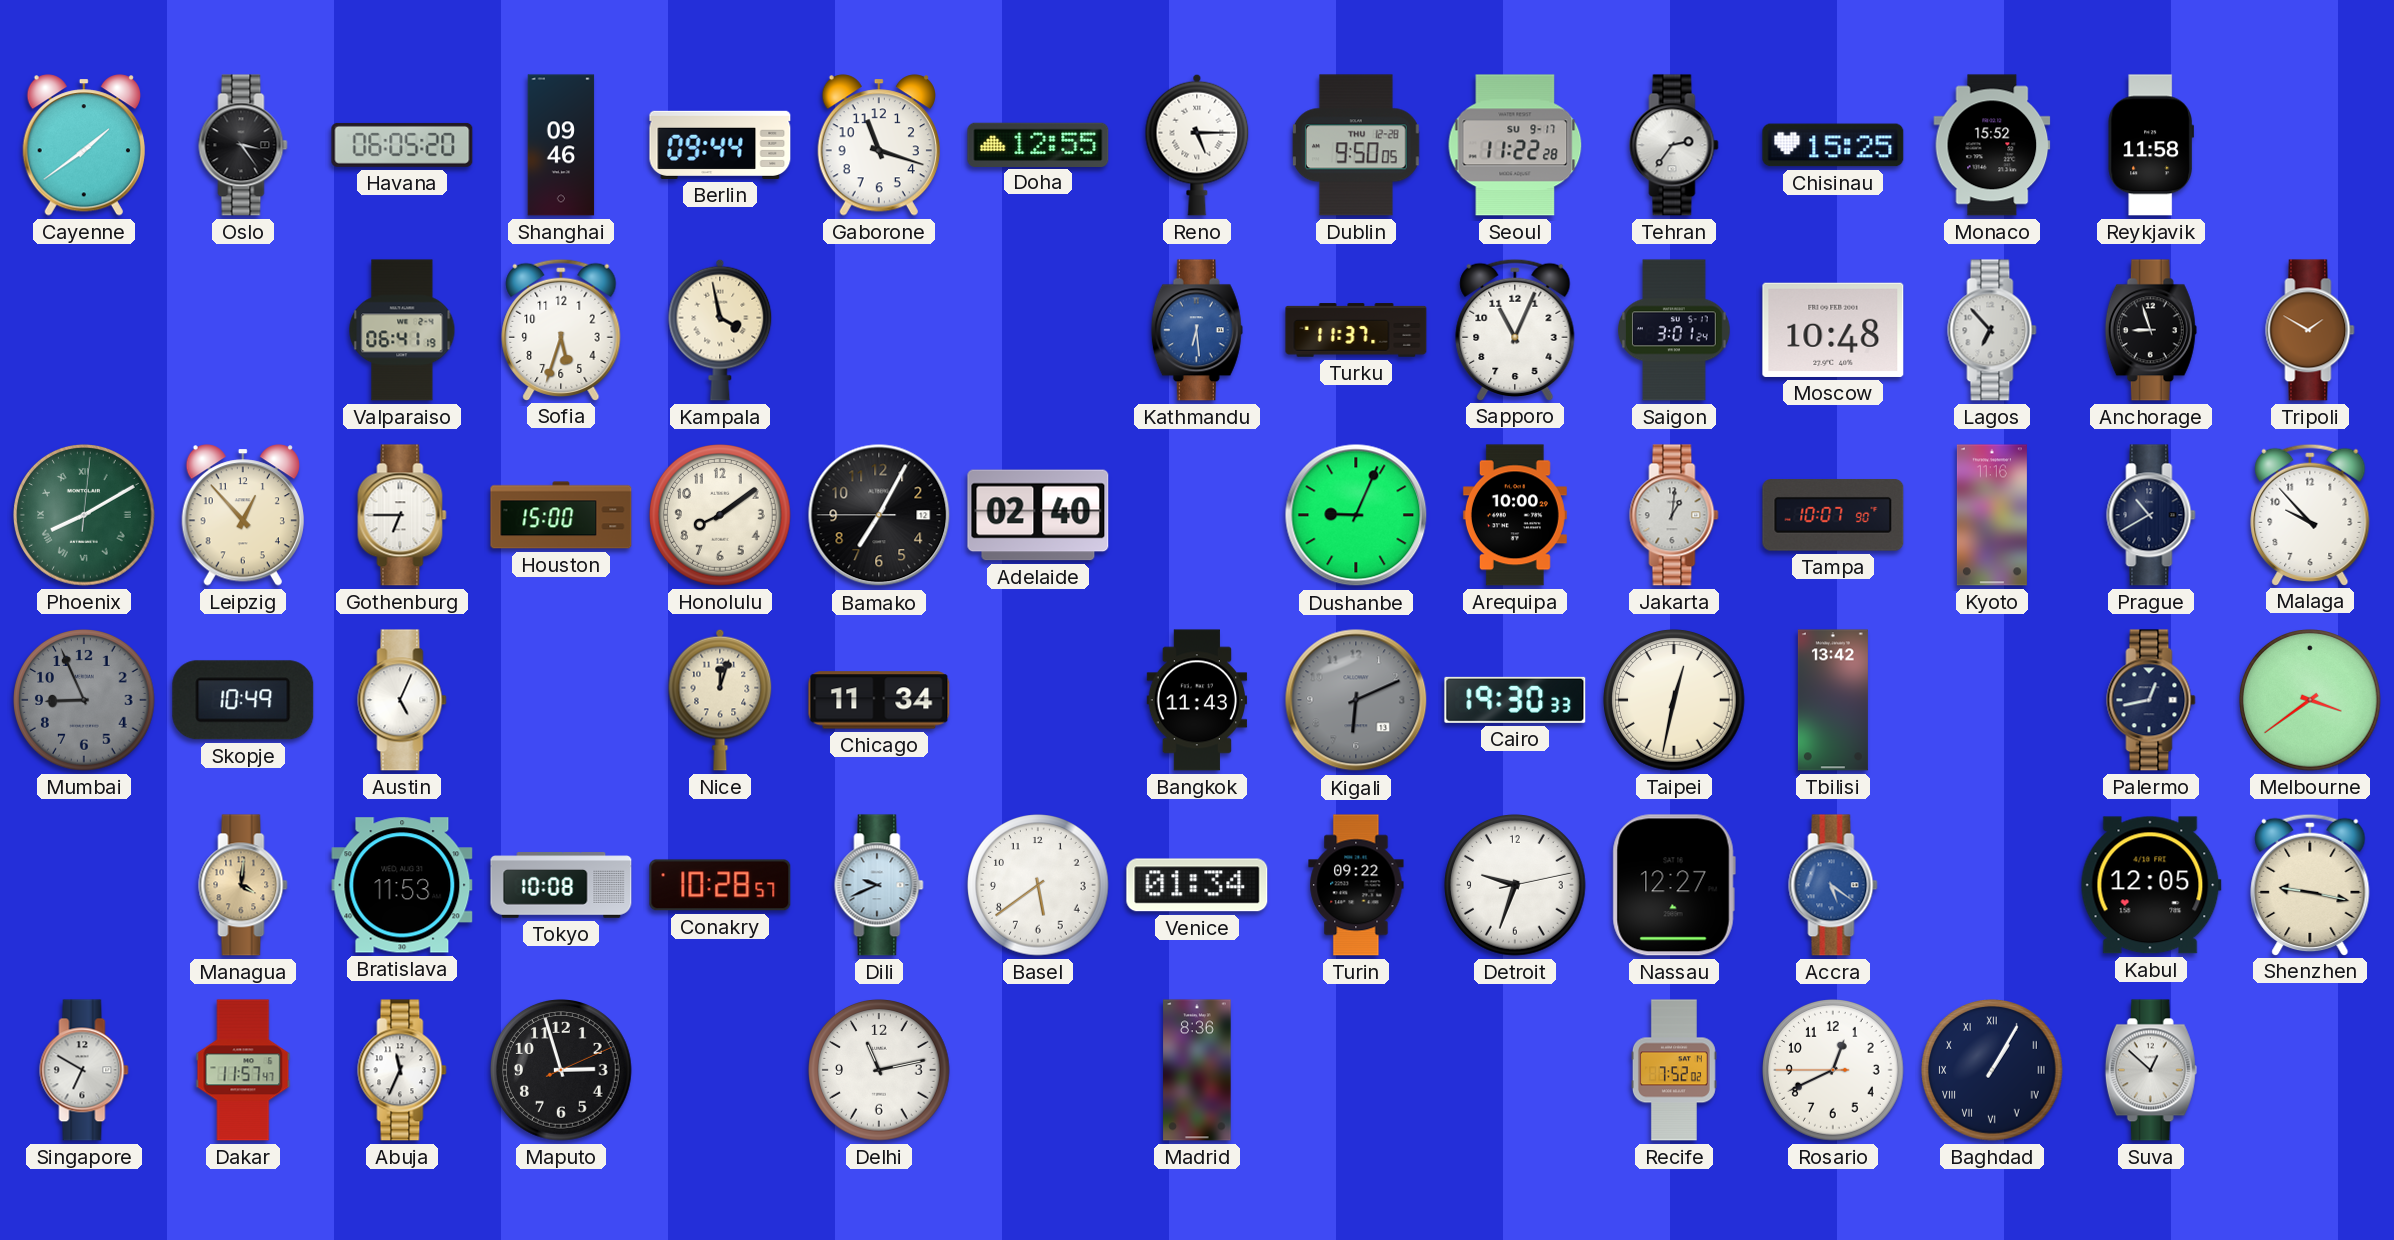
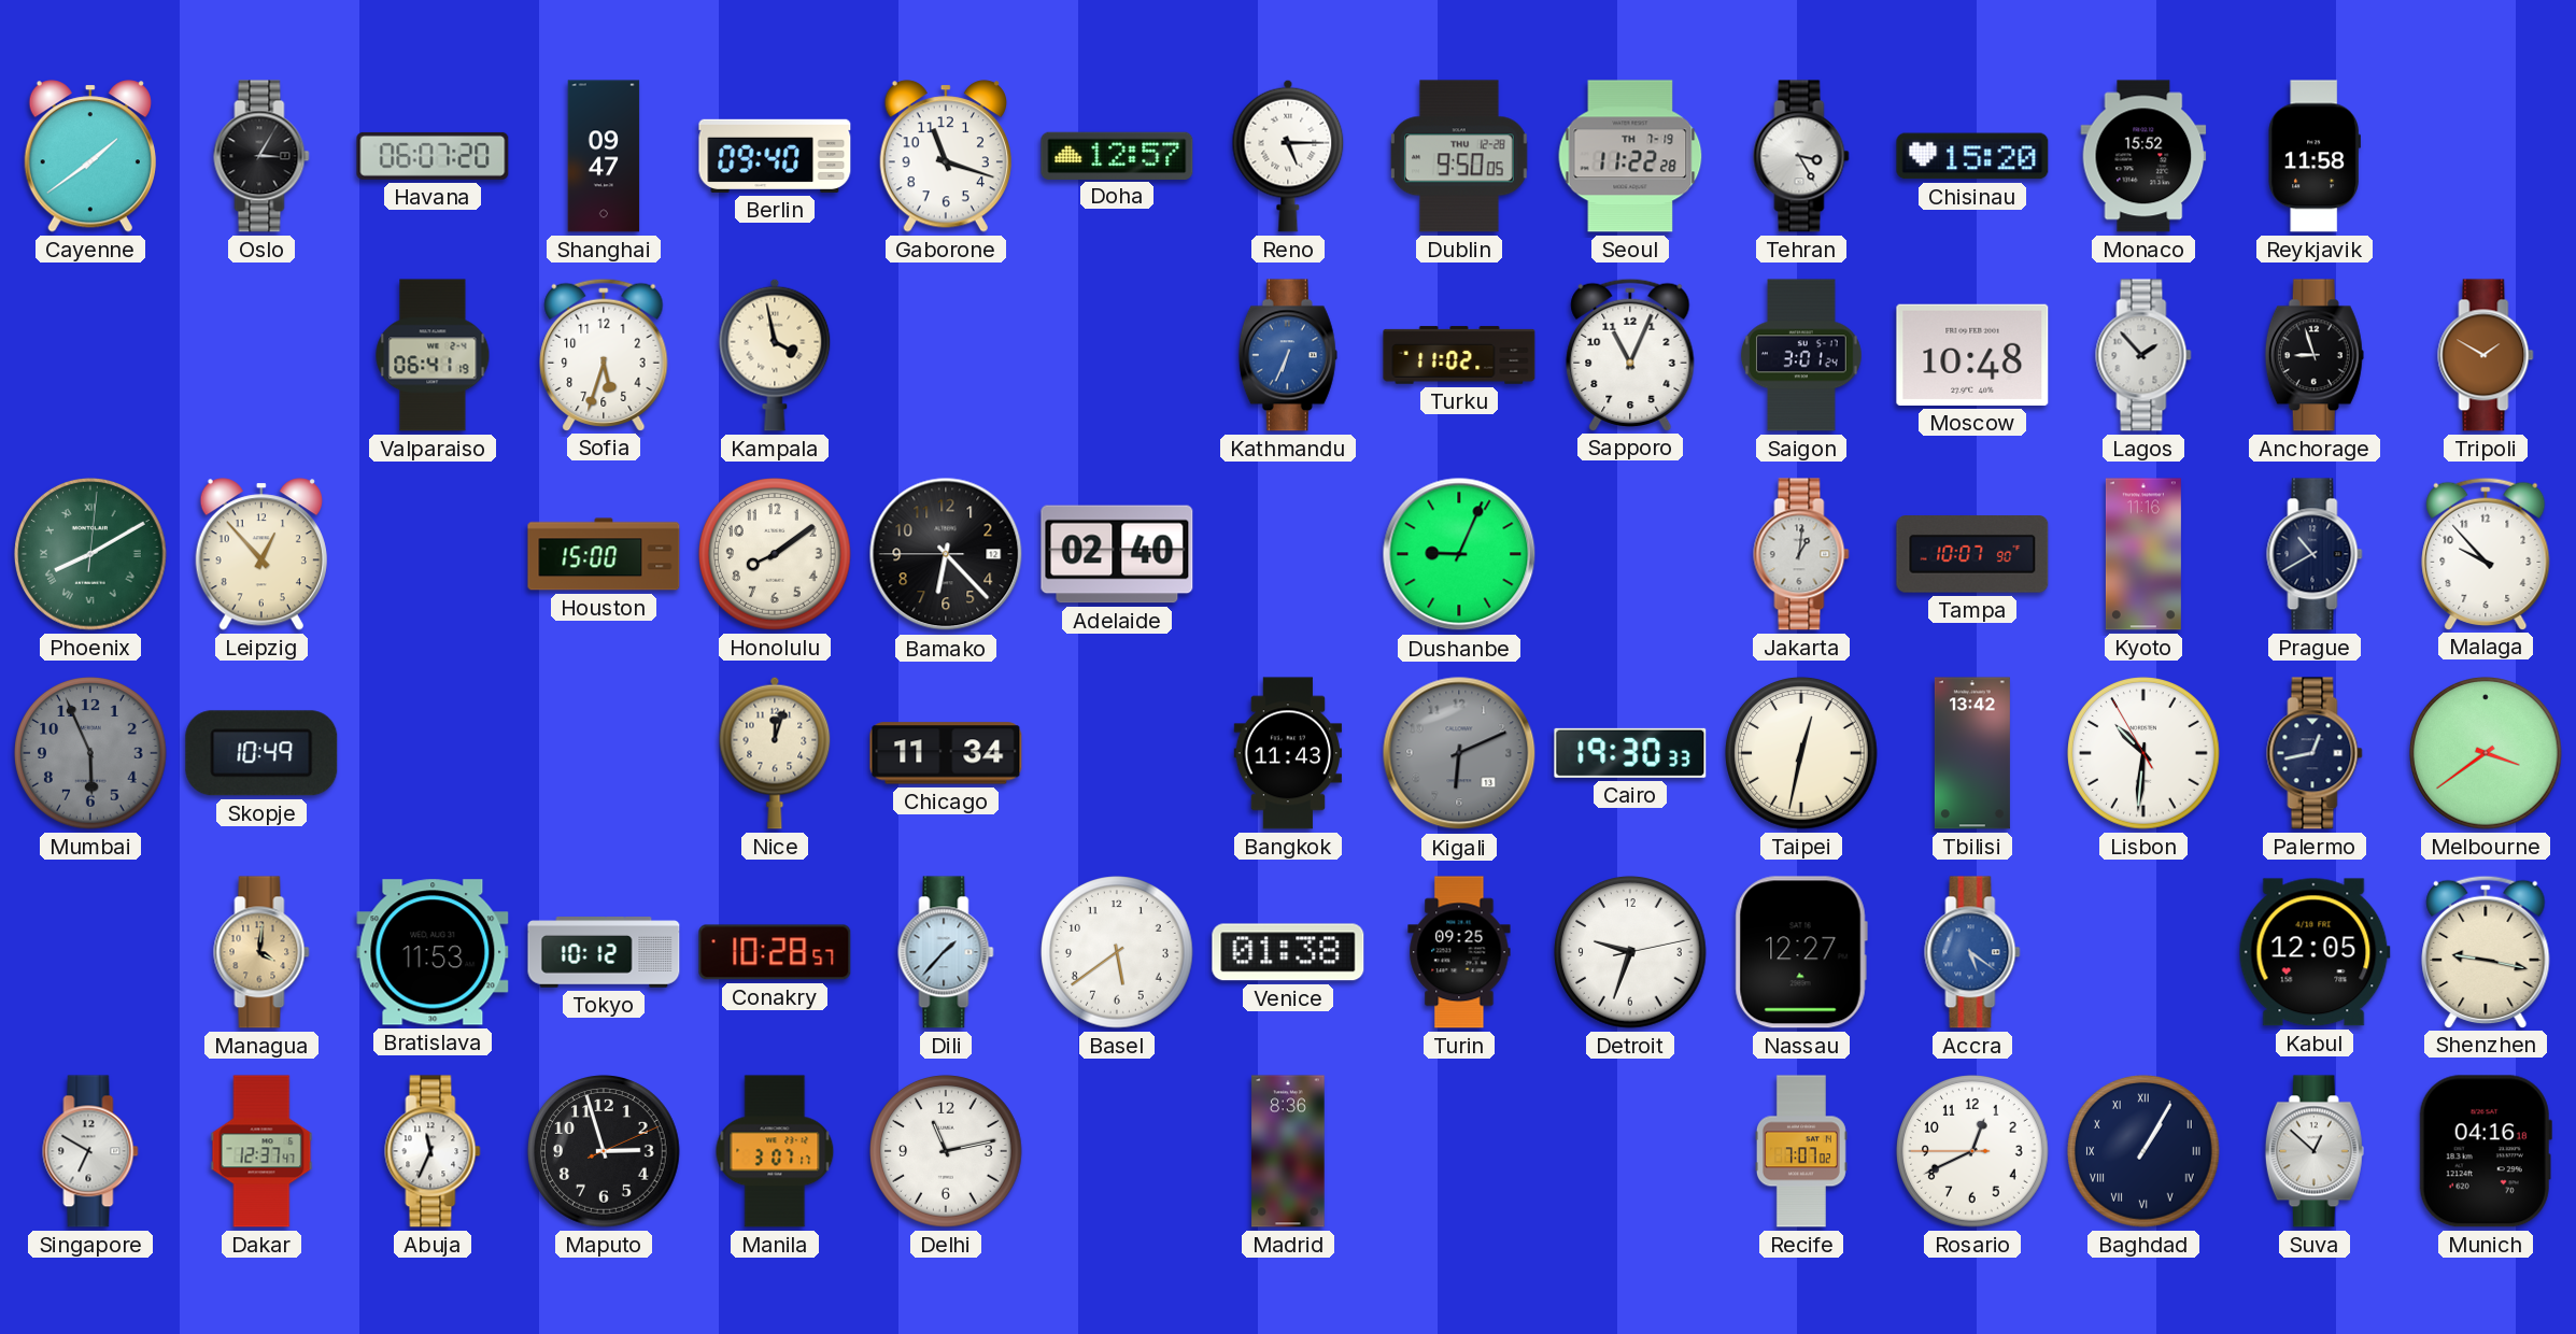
Oslo: 3:24 -> 3:05
Havana: 06:05 -> 06:07
Shanghai: 09:46 -> 09:47
Berlin: 09:44 -> 09:40
Doha: 12:55 -> 12:57
Seoul date: SU 9-17 -> TH 7-19
Tehran: 2:36 -> 3:25
Chisinau: 15:25 -> 15:20
Kathmandu: 6:29 -> 6:34
Turku: 11:37 -> 11:02
Lagos: 6:53 -> 1:53
Gothenburg: 6:45 -> none
Bamako: 7:04 -> 6:22
Arequipa: 10:00 -> none
Mumbai: 8:56 -> 5:56
Austin: 5:04 -> none
Lisbon: none -> 10:30
Tokyo: 10:08 -> 10:12
Dili: 9:41 -> 1:37
Venice: 01:34 -> 01:38
Turin: 09:22 -> 09:25
Dakar: 11:57 -> 12:37
Manila: none -> 3:07
Recife: 7:52 -> 7:07
Munich: none -> 04:16
